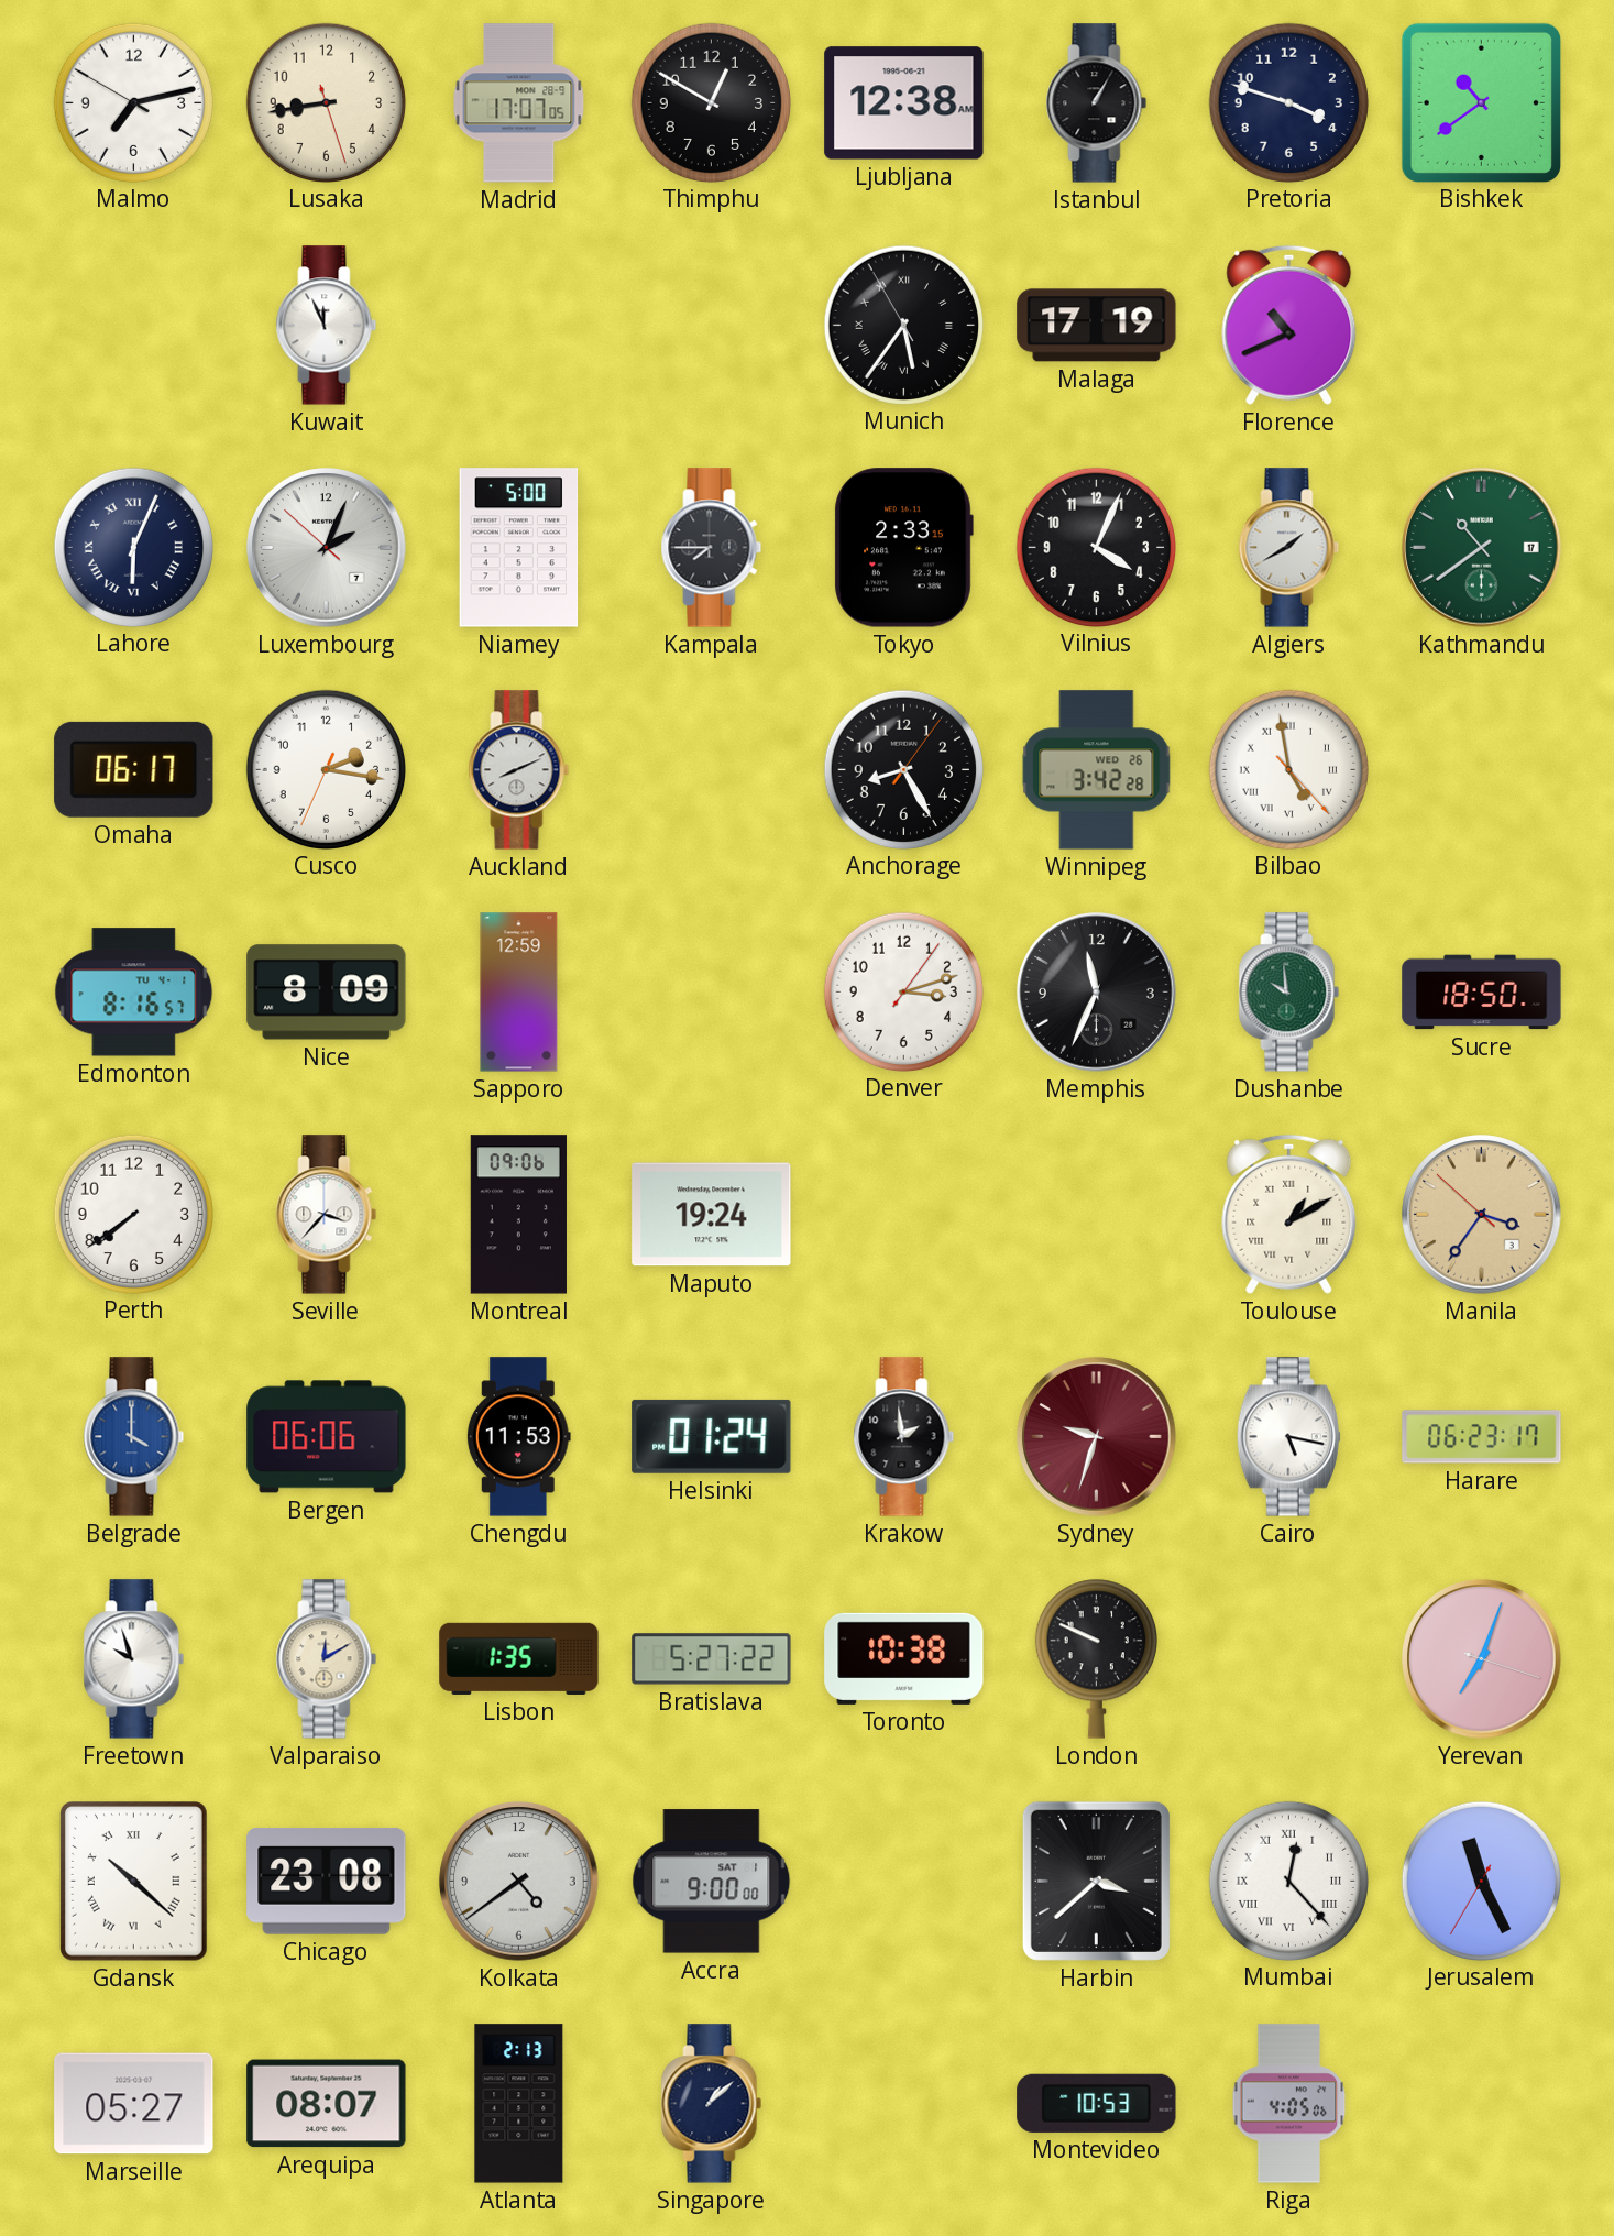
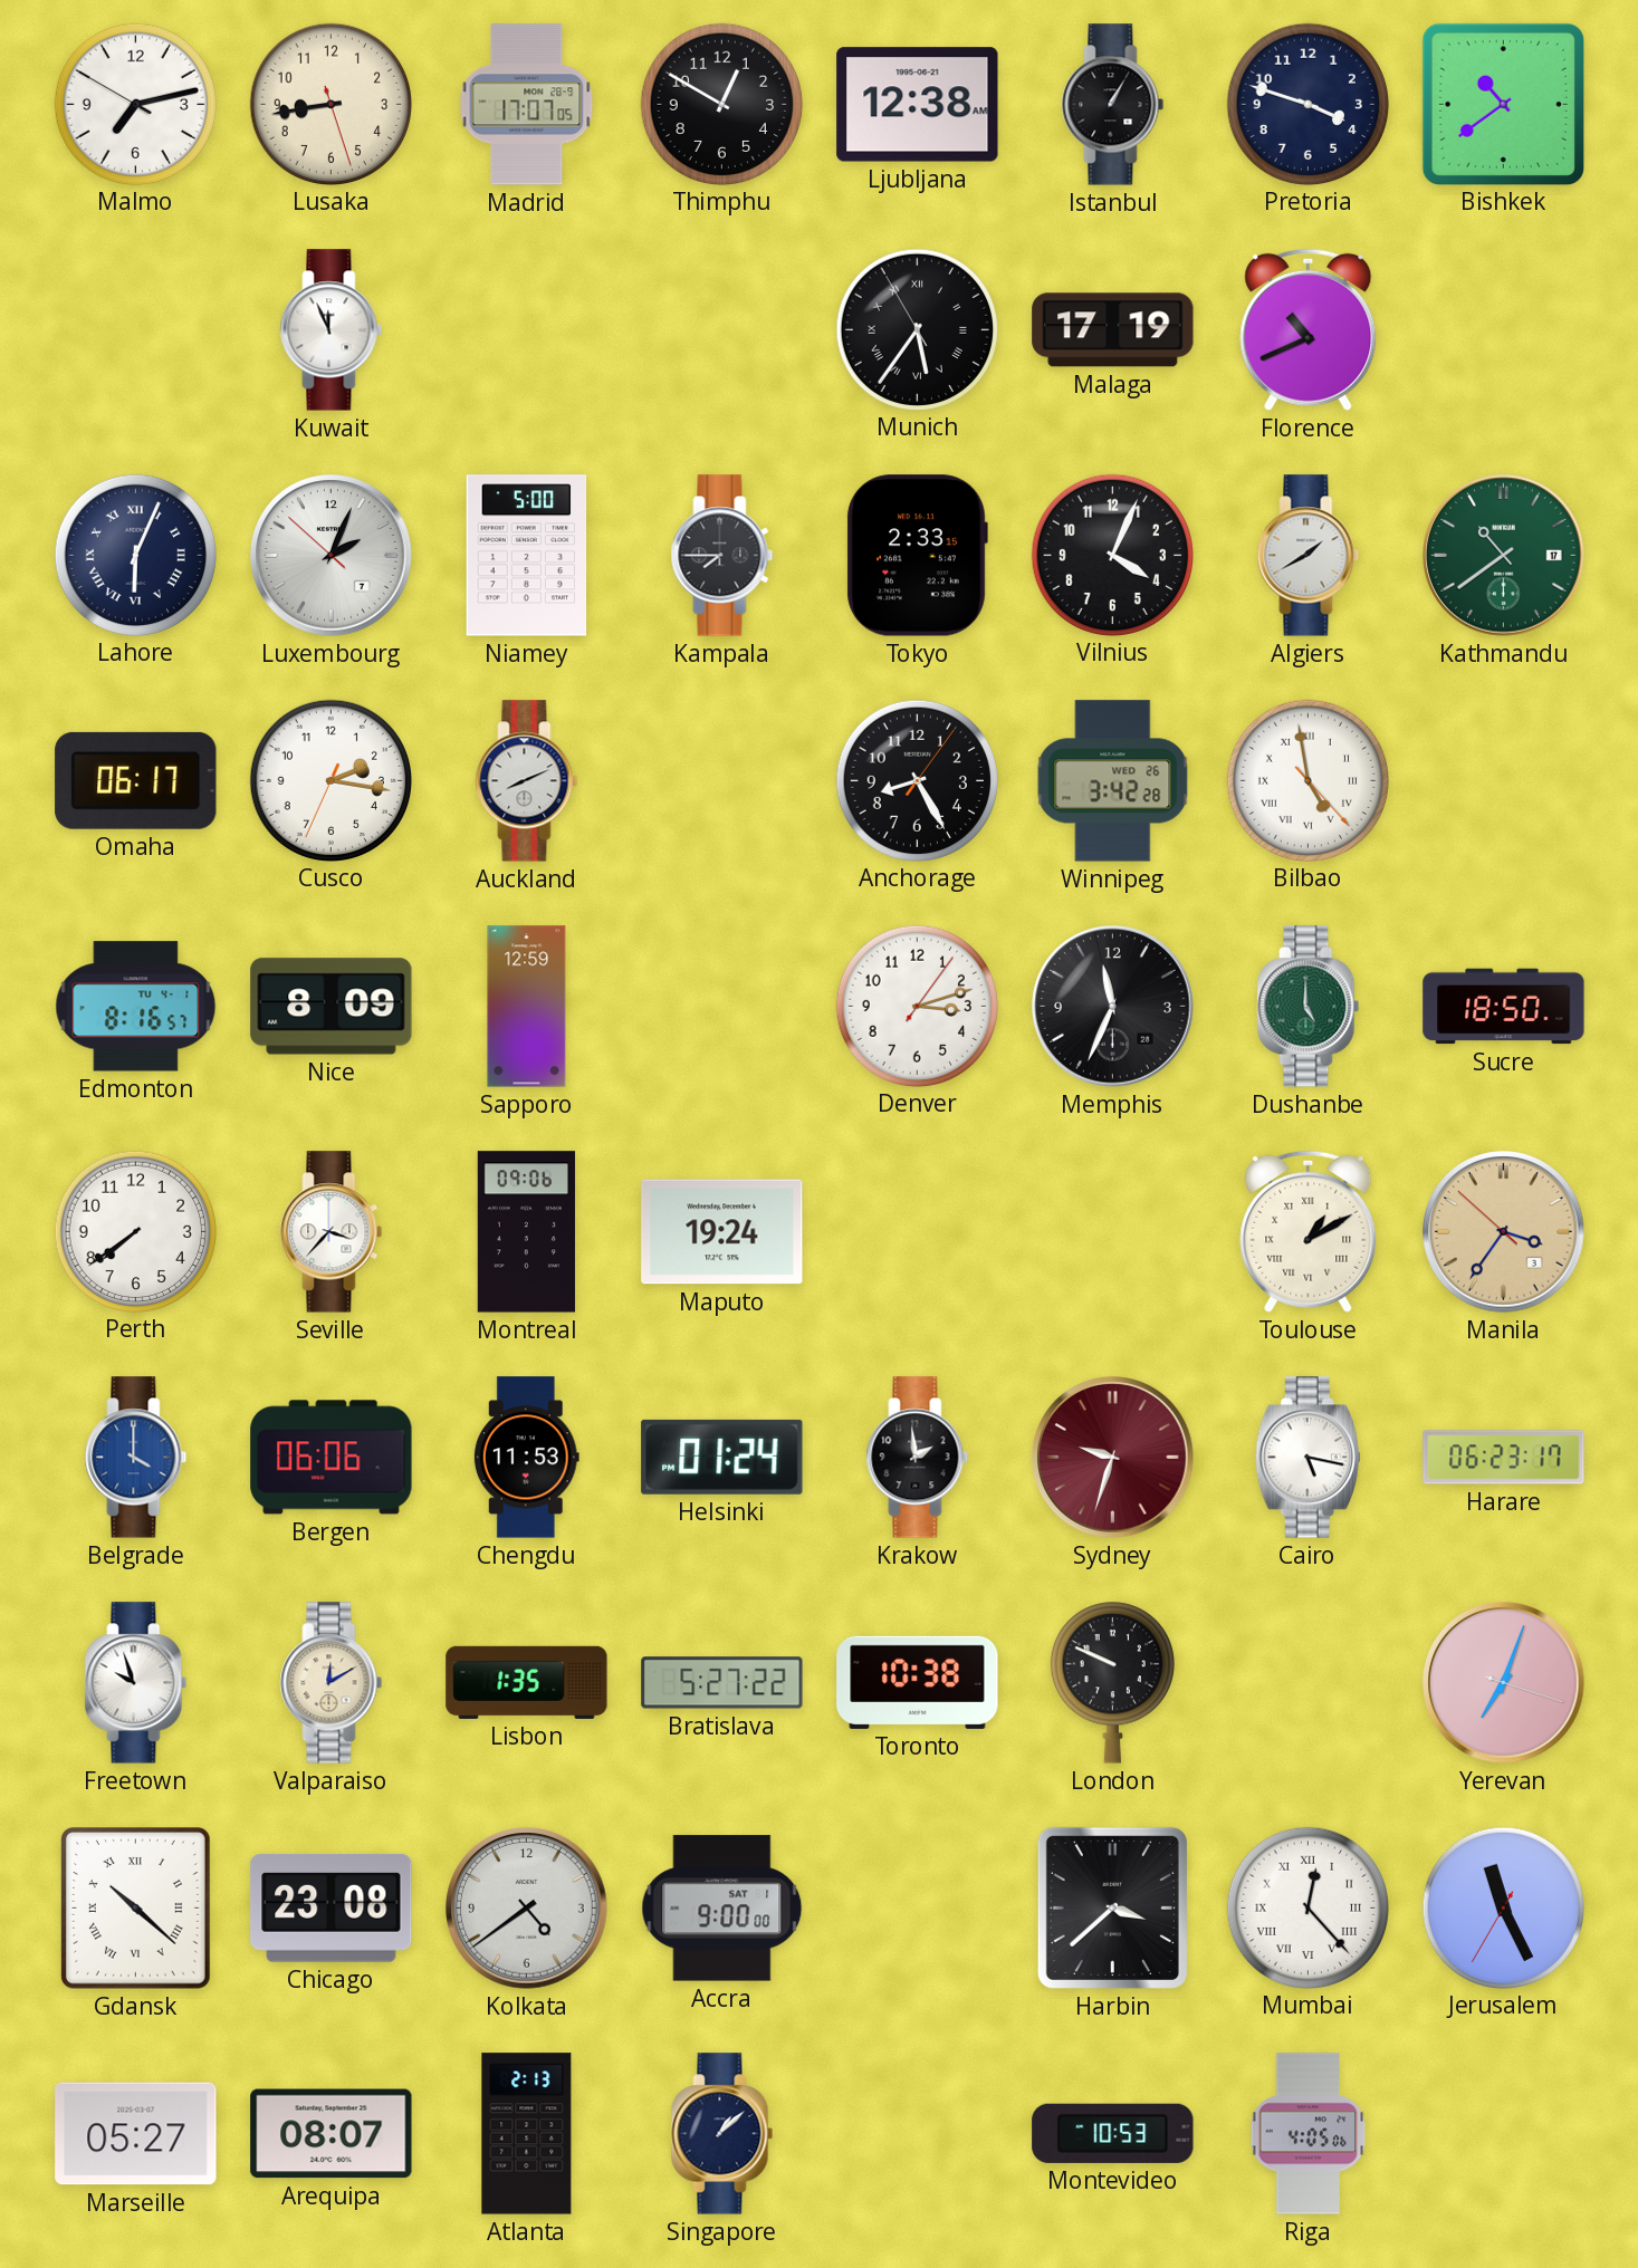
Dushanbe: 9:59 -> 5:00
